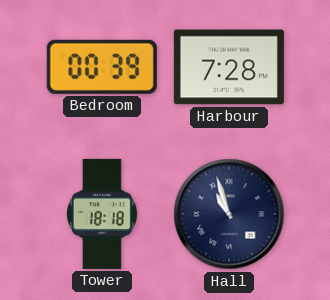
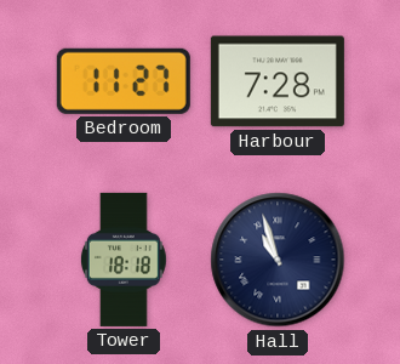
Bedroom: 00:39 -> 11:27
